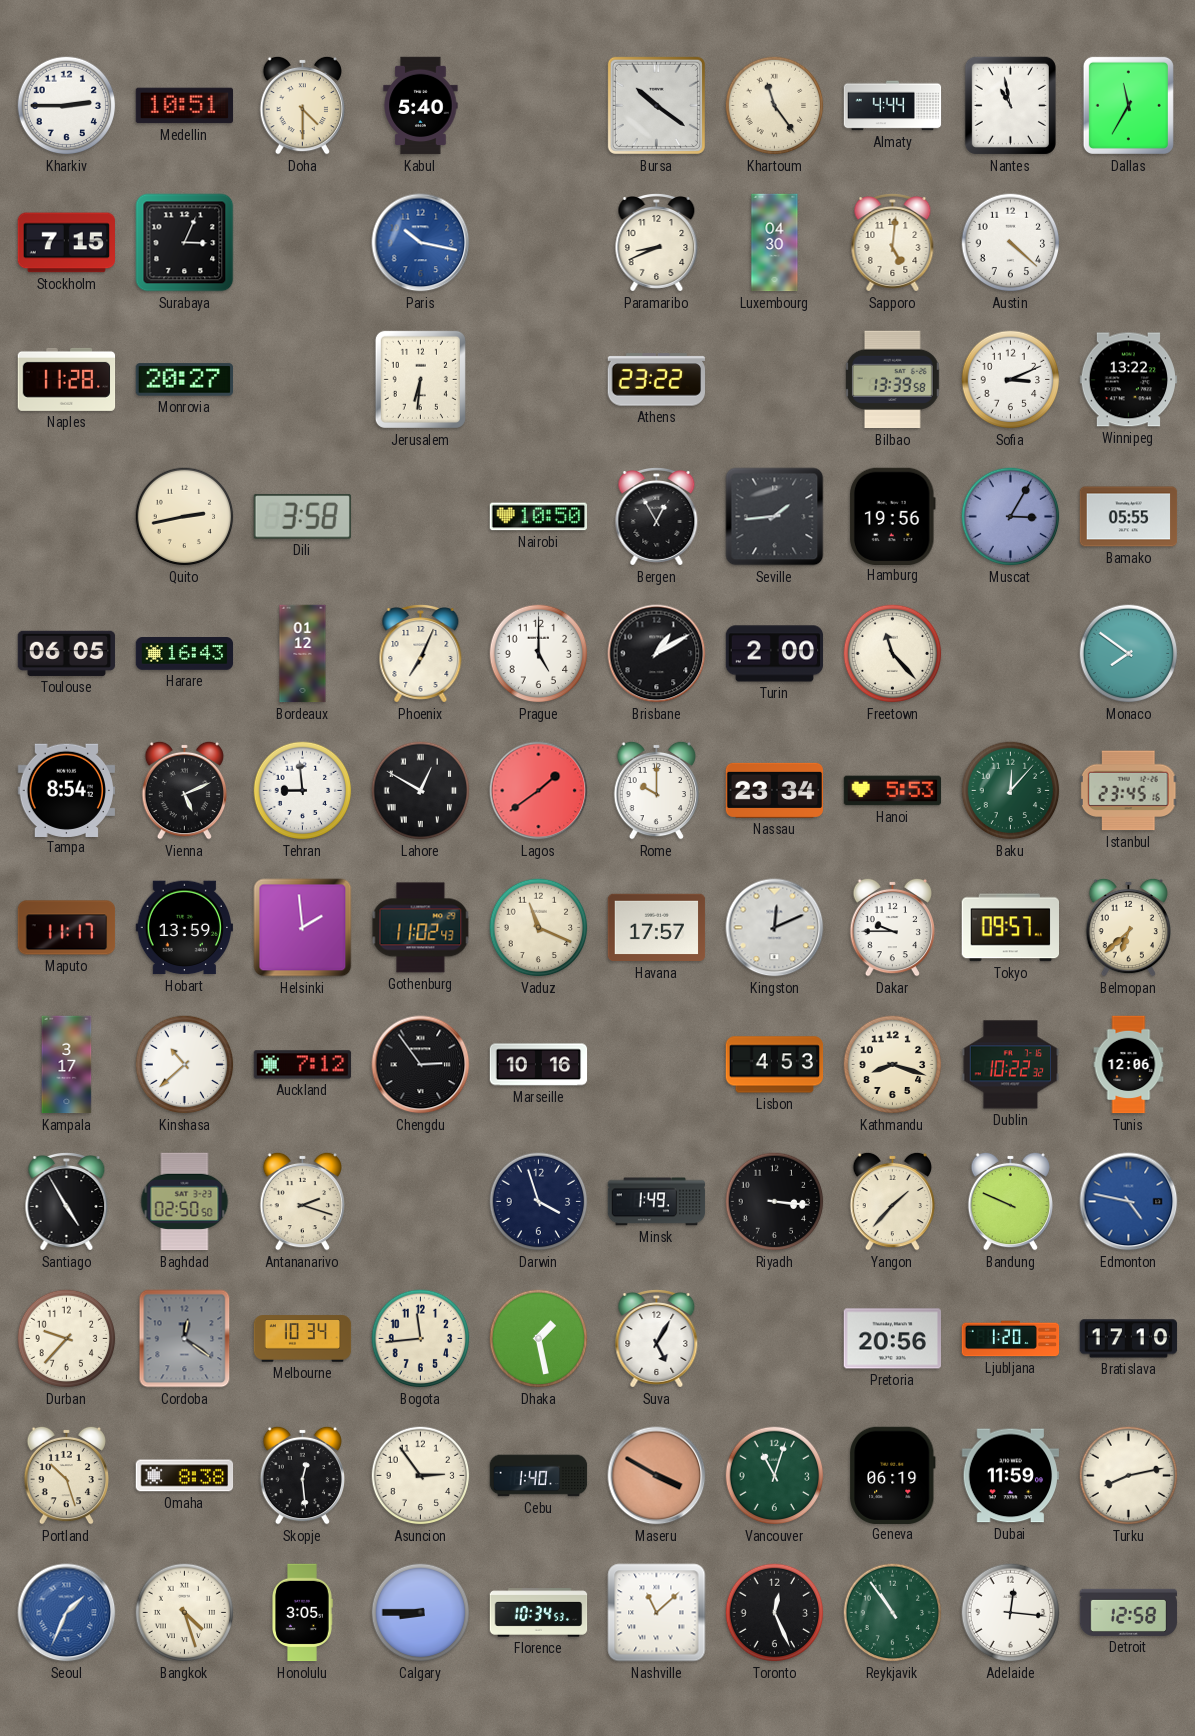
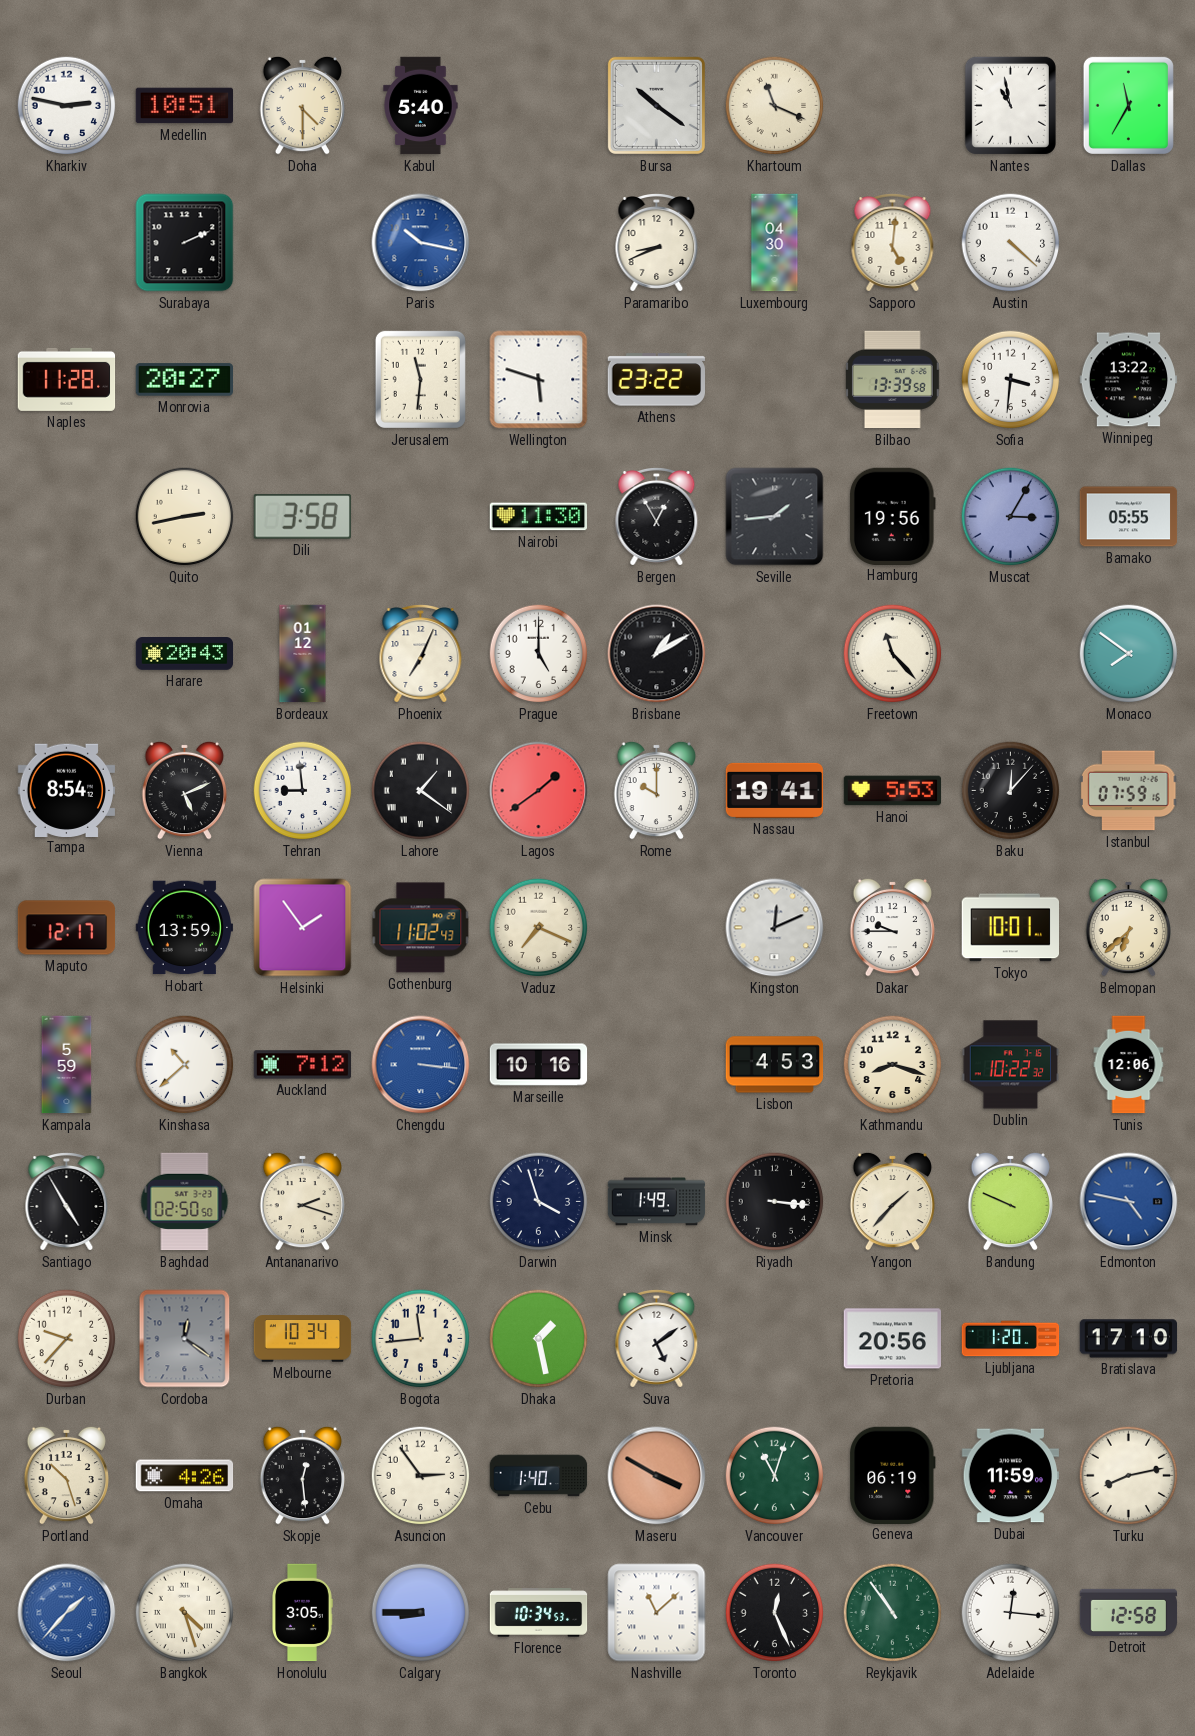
Kharkiv: 2:45 -> 2:47
Khartoum: 11:24 -> 11:19
Almaty: 4:44 -> none
Stockholm: 7:15 -> none
Surabaya: 3:04 -> 2:11
Jerusalem: 6:31 -> 11:31
Wellington: none -> 5:48
Sofia: 3:11 -> 3:31
Nairobi: 10:50 -> 11:30
Toulouse: 06:05 -> none
Harare: 16:43 -> 20:43
Turin: 2:00 -> none
Lahore: 12:50 -> 1:21
Nassau: 23:34 -> 19:41
Baku dial: green -> black
Istanbul: 23:45 -> 07:59
Maputo: 11:17 -> 12:17
Helsinki: 1:59 -> 1:54
Vaduz: 11:19 -> 7:19
Havana: 17:57 -> none
Tokyo: 09:57 -> 10:01
Kampala: 3:17 -> 5:59
Chengdu: 2:54 -> 3:16
Chengdu dial: black -> blue
Suva: 5:05 -> 5:09
Omaha: 8:38 -> 4:26
Seoul: 1:34 -> 1:37
